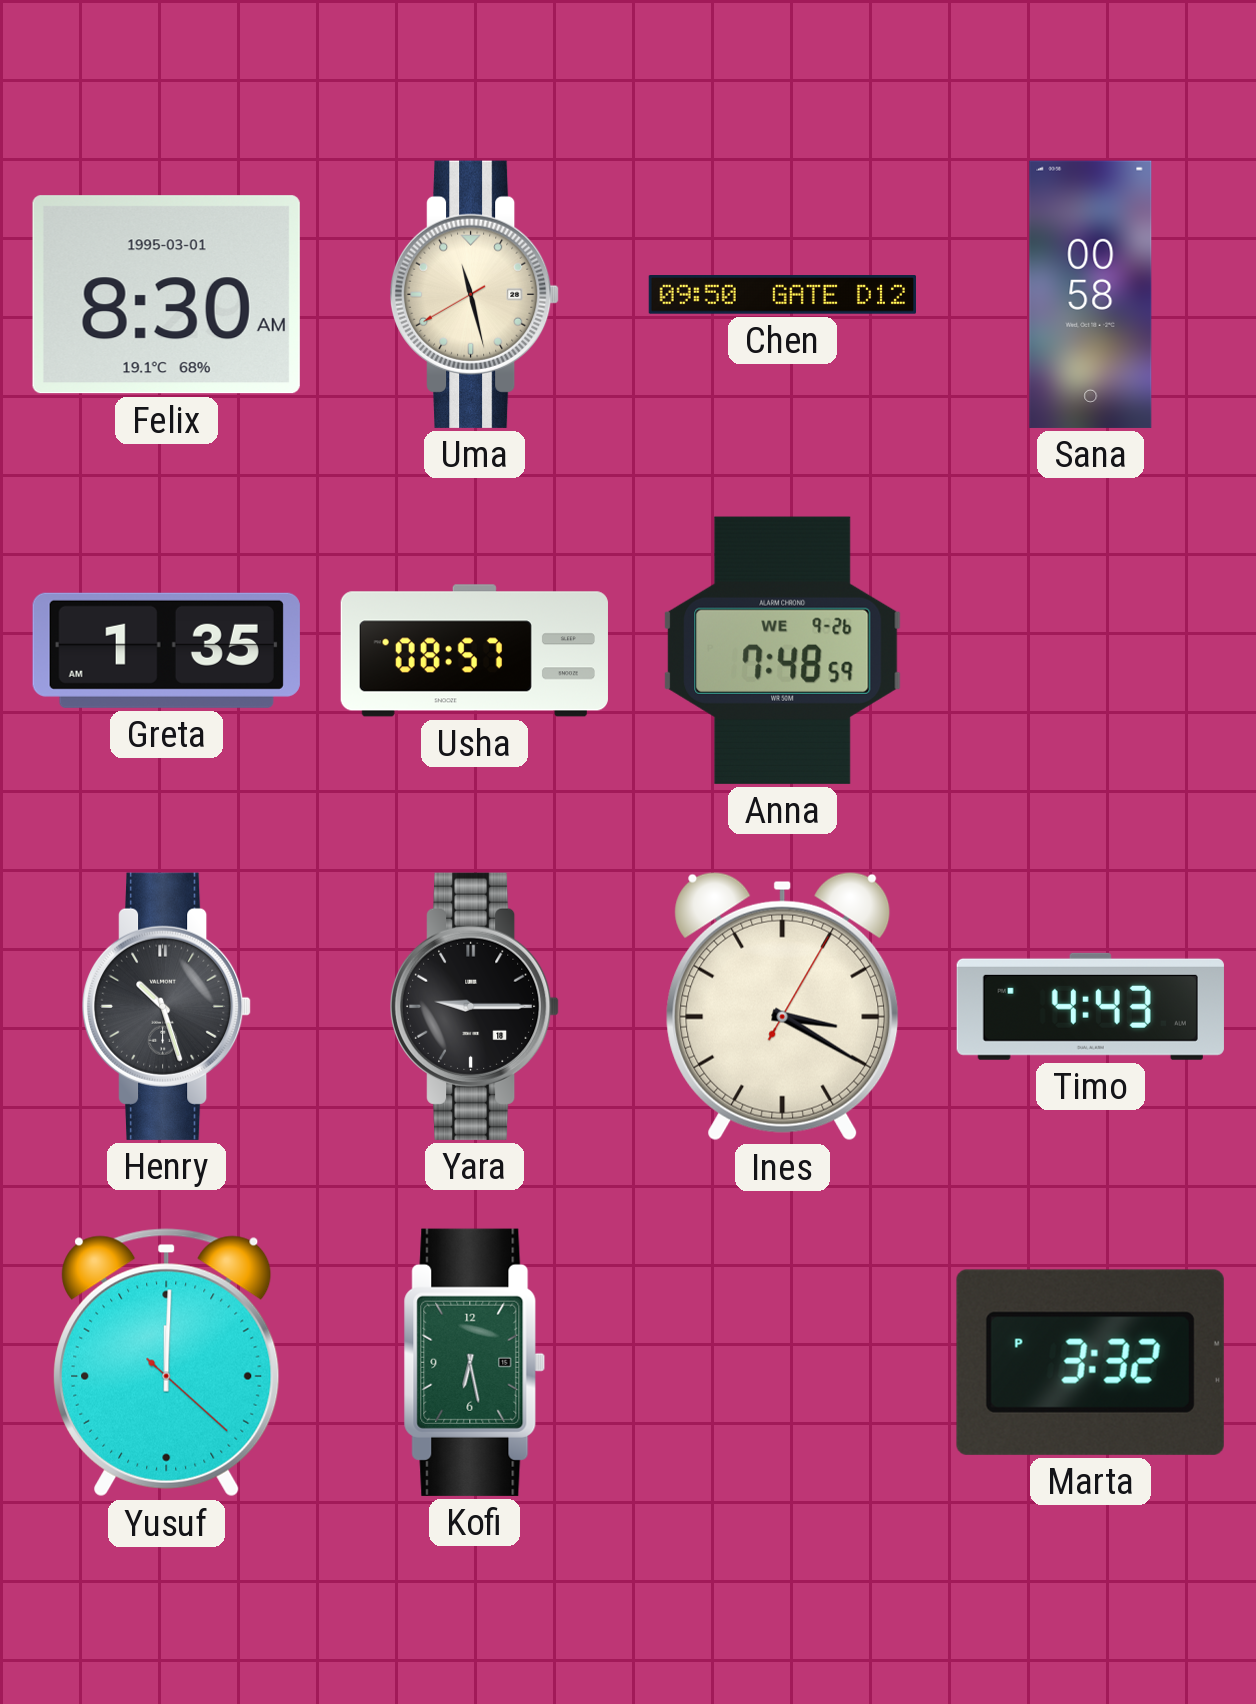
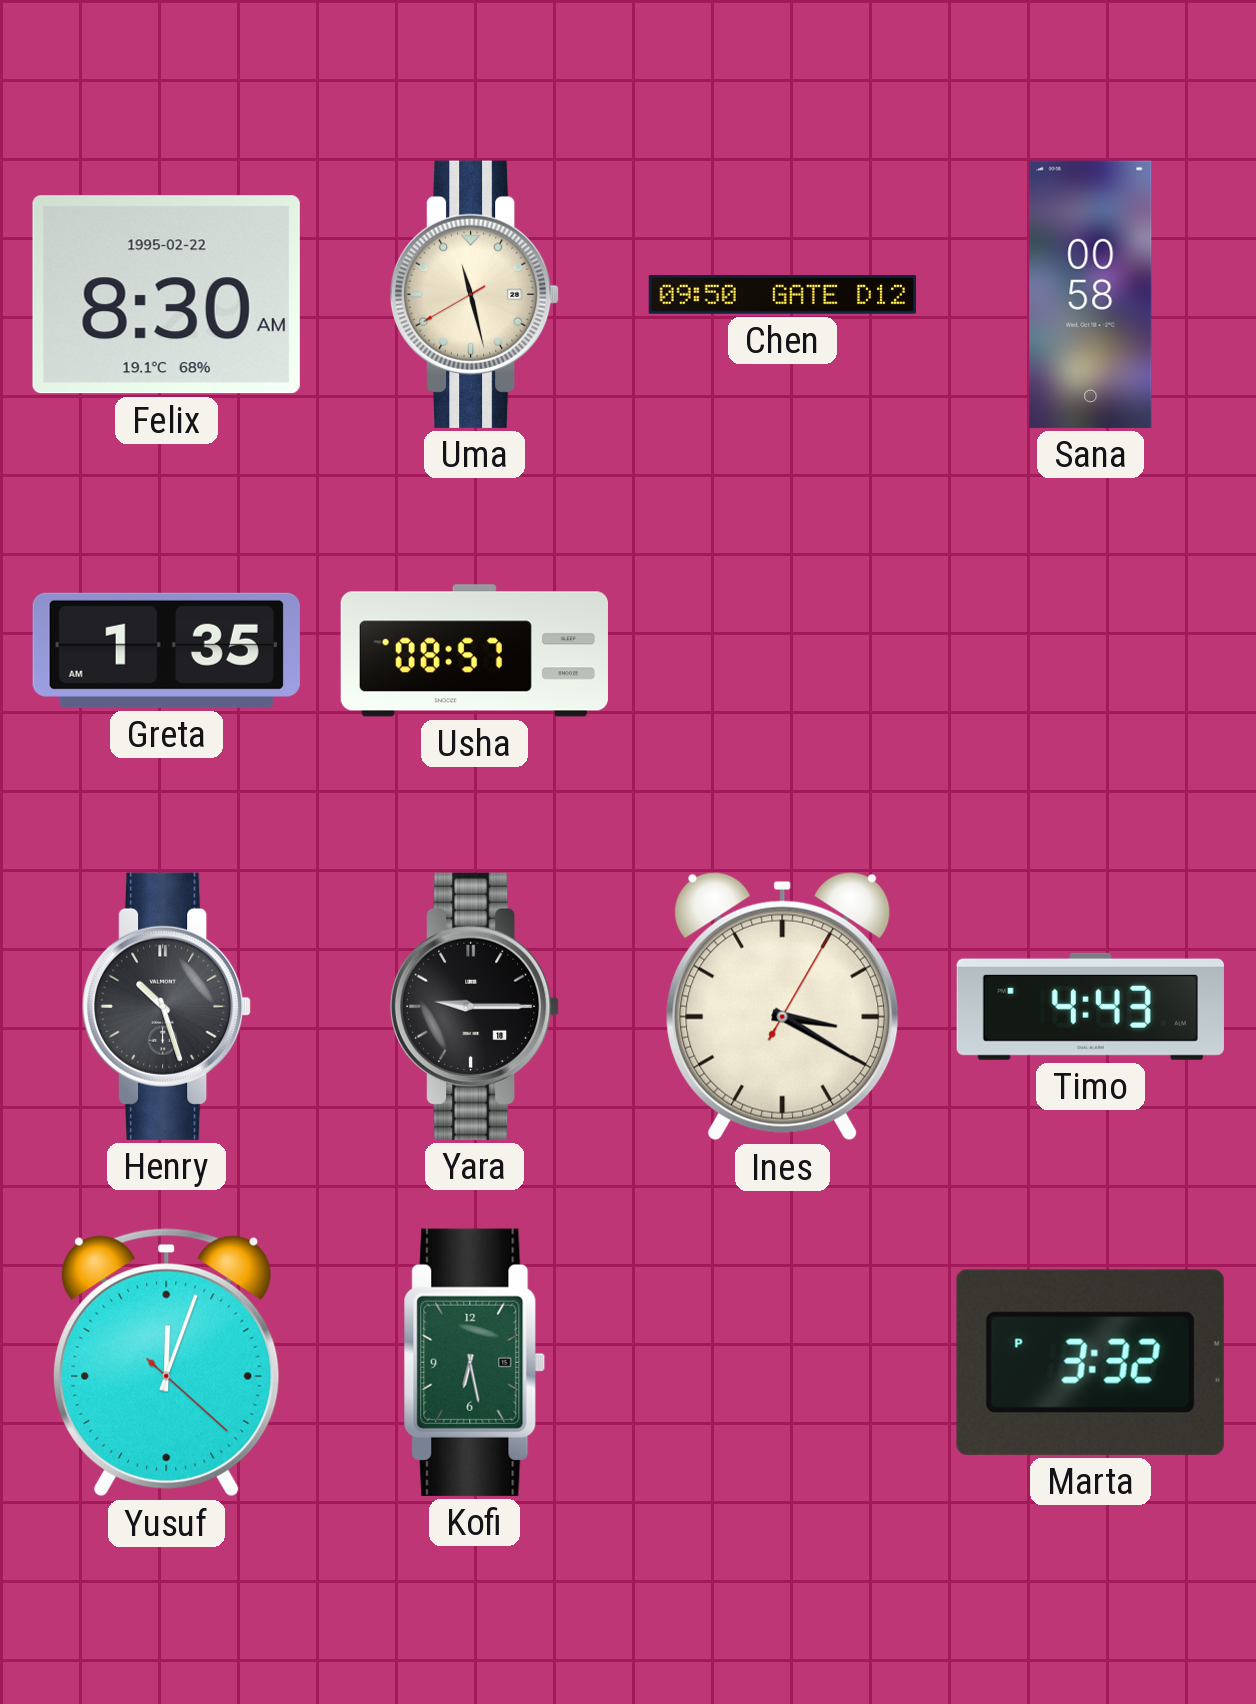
Felix date: 1995-03-01 -> 1995-02-22
Anna: 7:48 -> none
Yusuf: 12:00 -> 12:03
